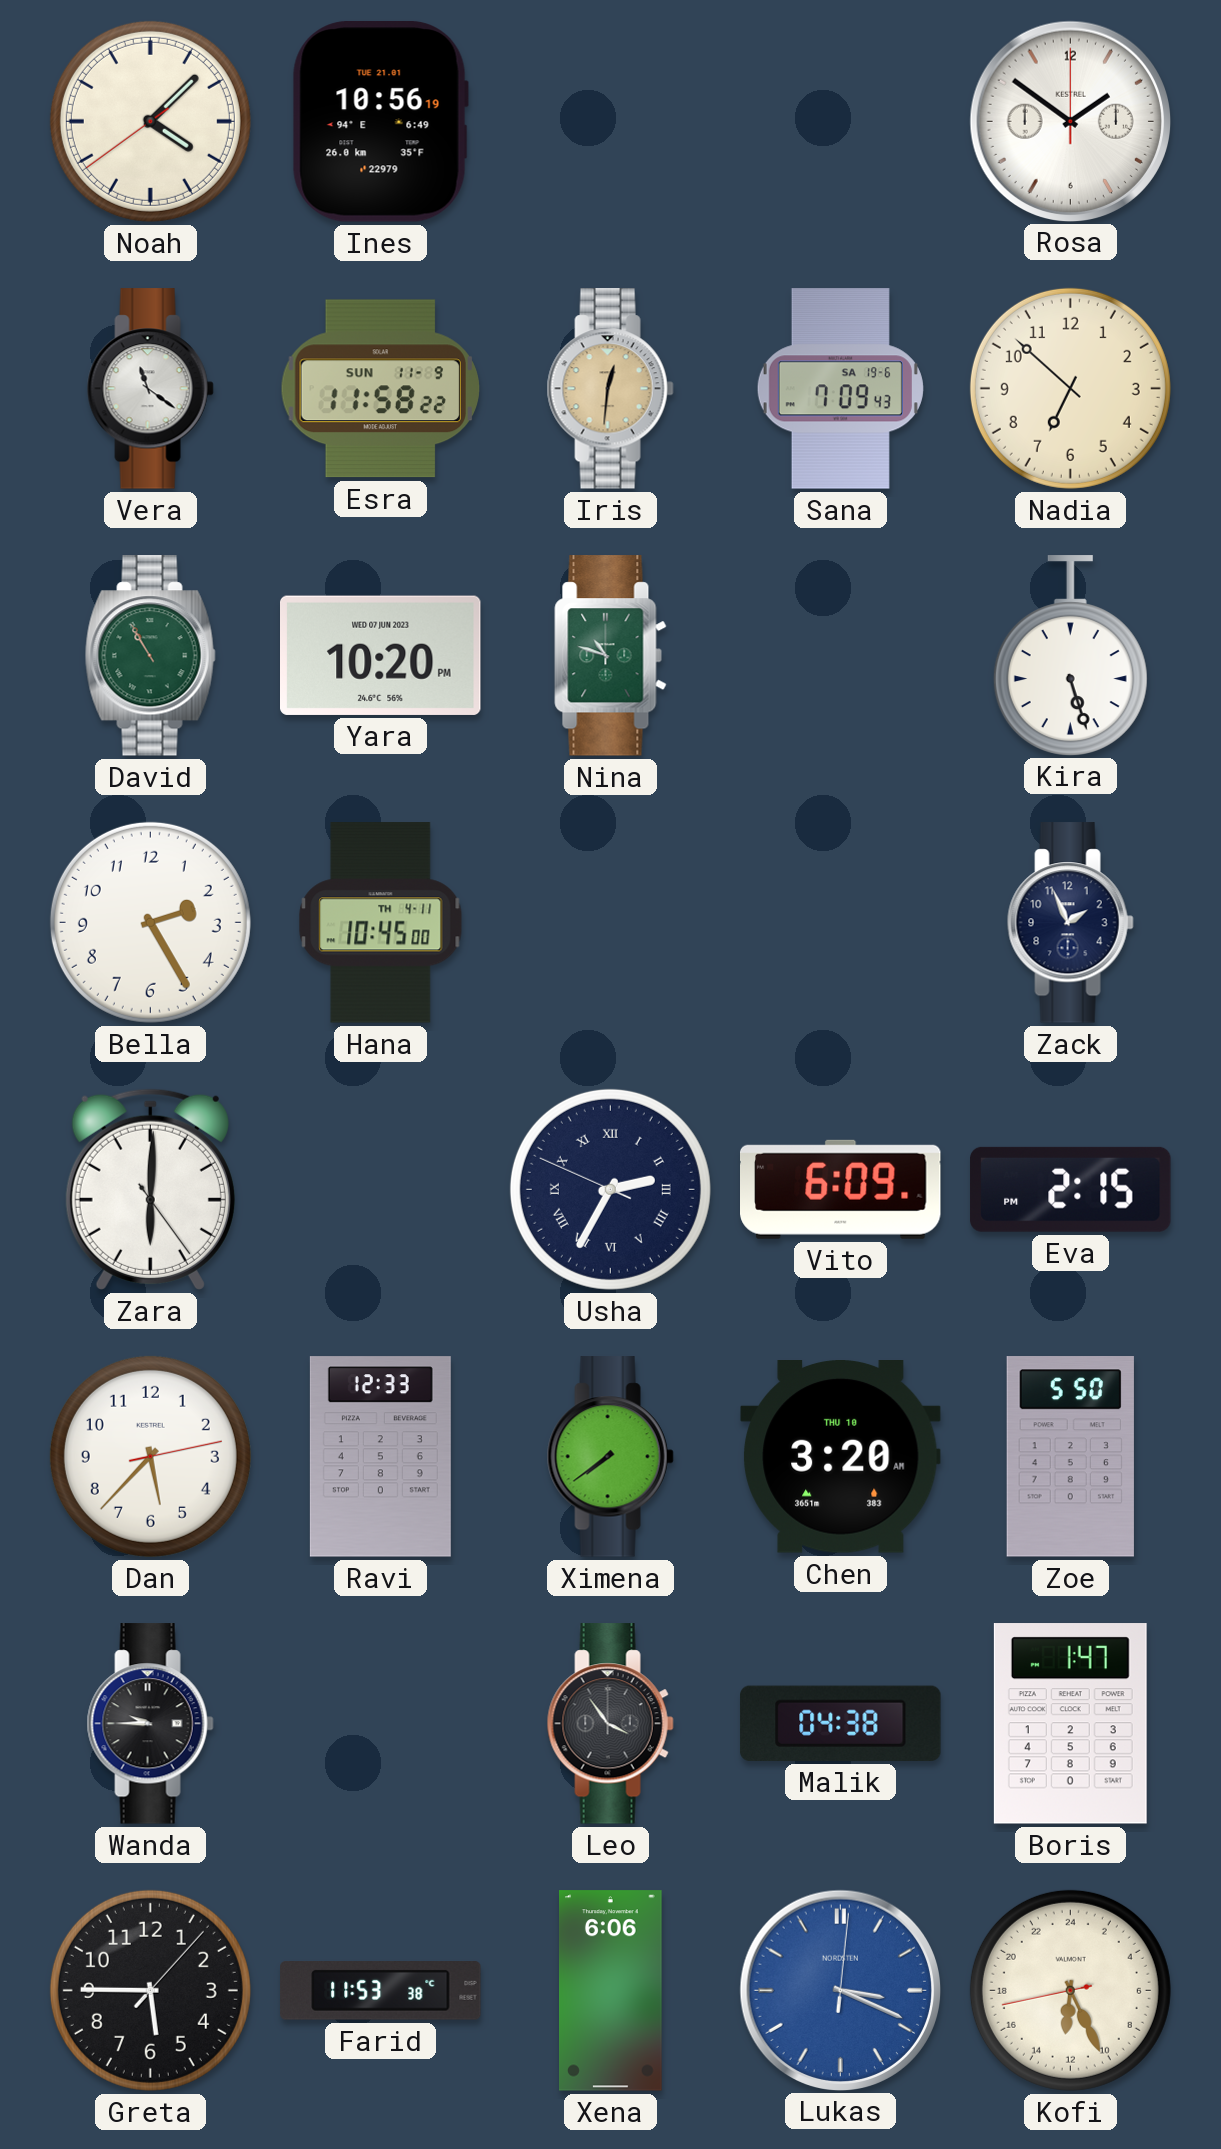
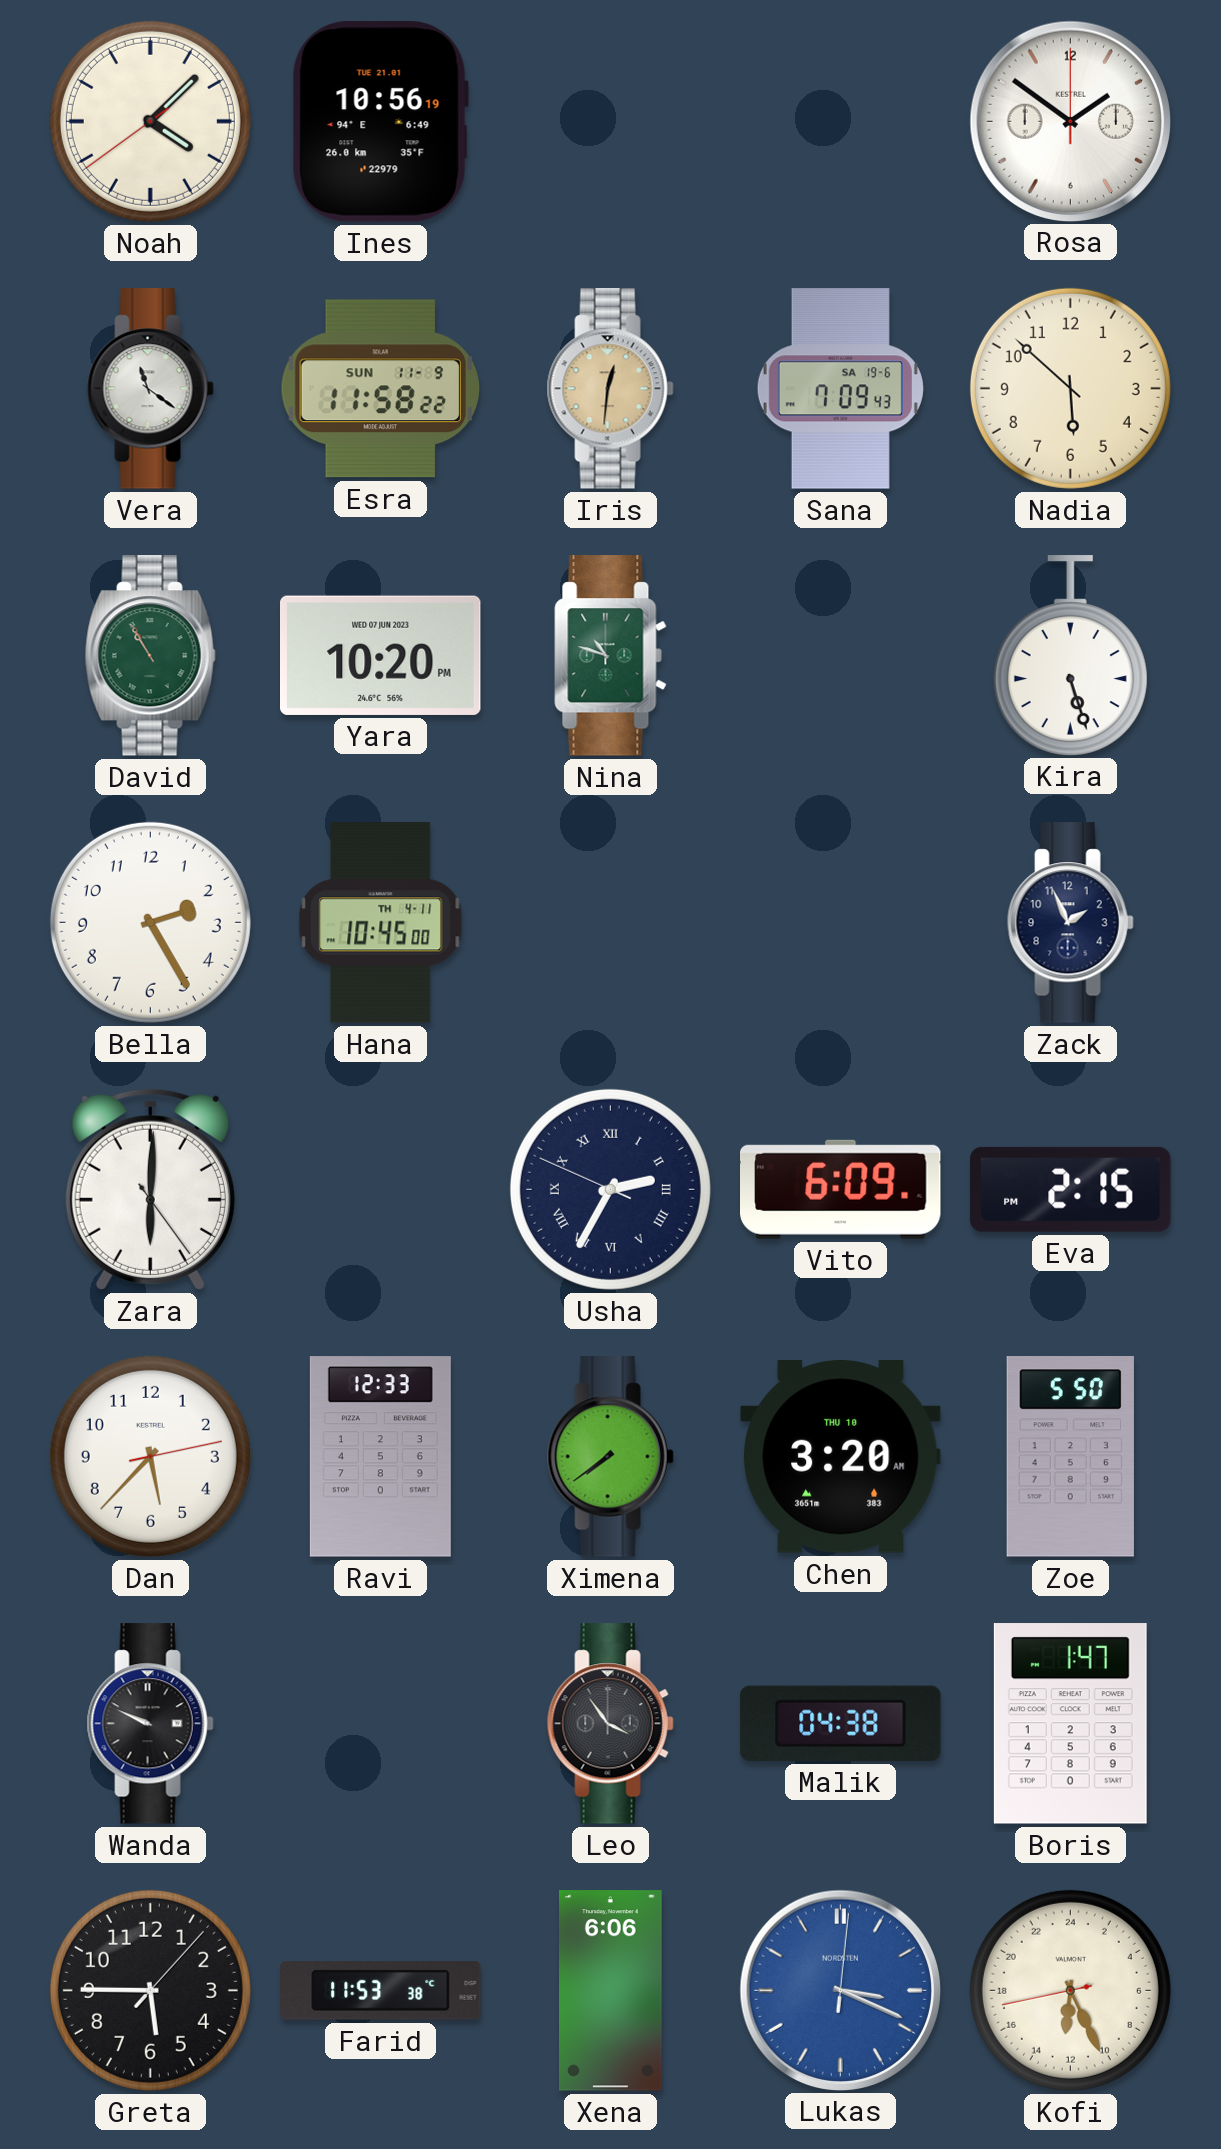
Nadia: 6:52 -> 5:52
Wanda: 9:45 -> 9:49
